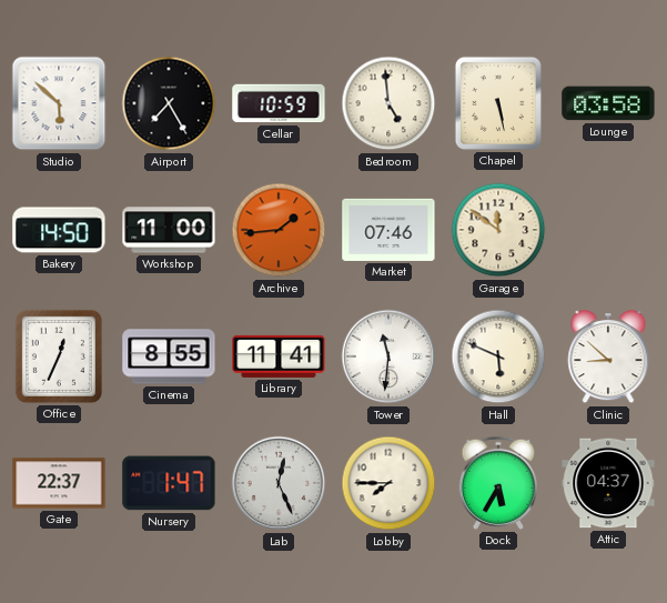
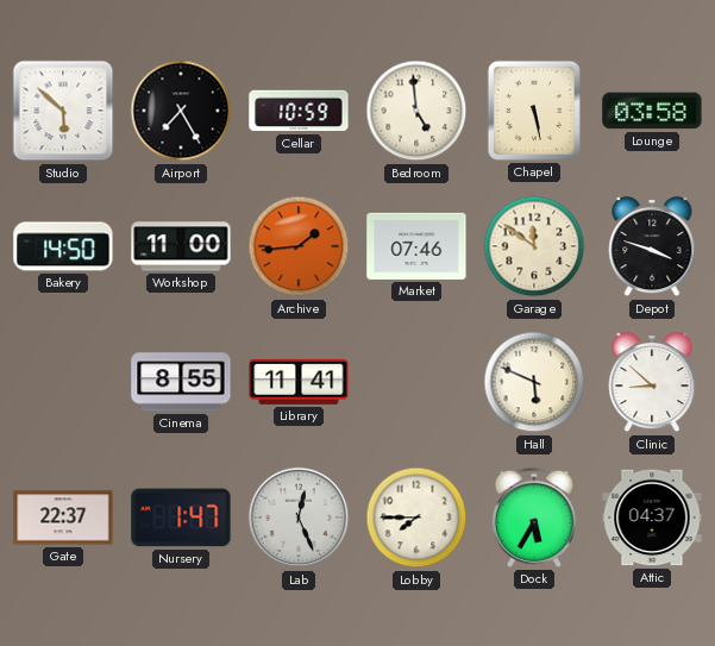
Depot: none -> 3:48
Office: 12:34 -> none
Tower: 11:31 -> none
